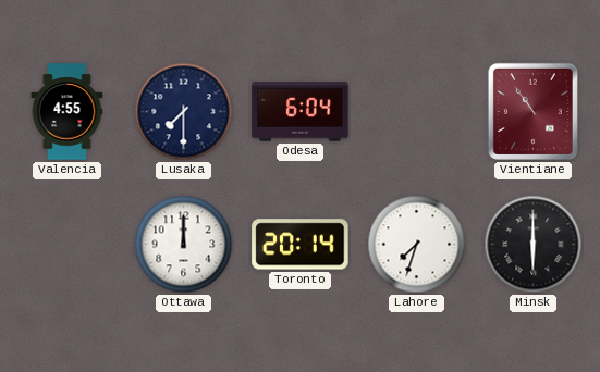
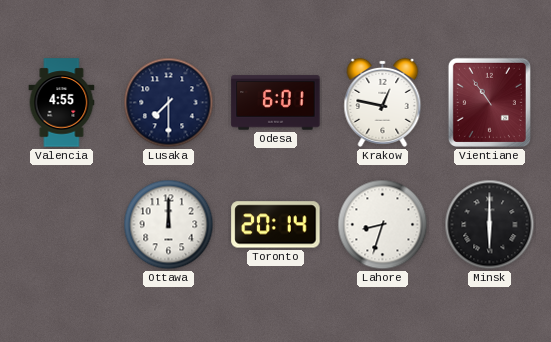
Odesa: 6:04 -> 6:01
Krakow: none -> 12:47
Lahore: 7:33 -> 8:33
